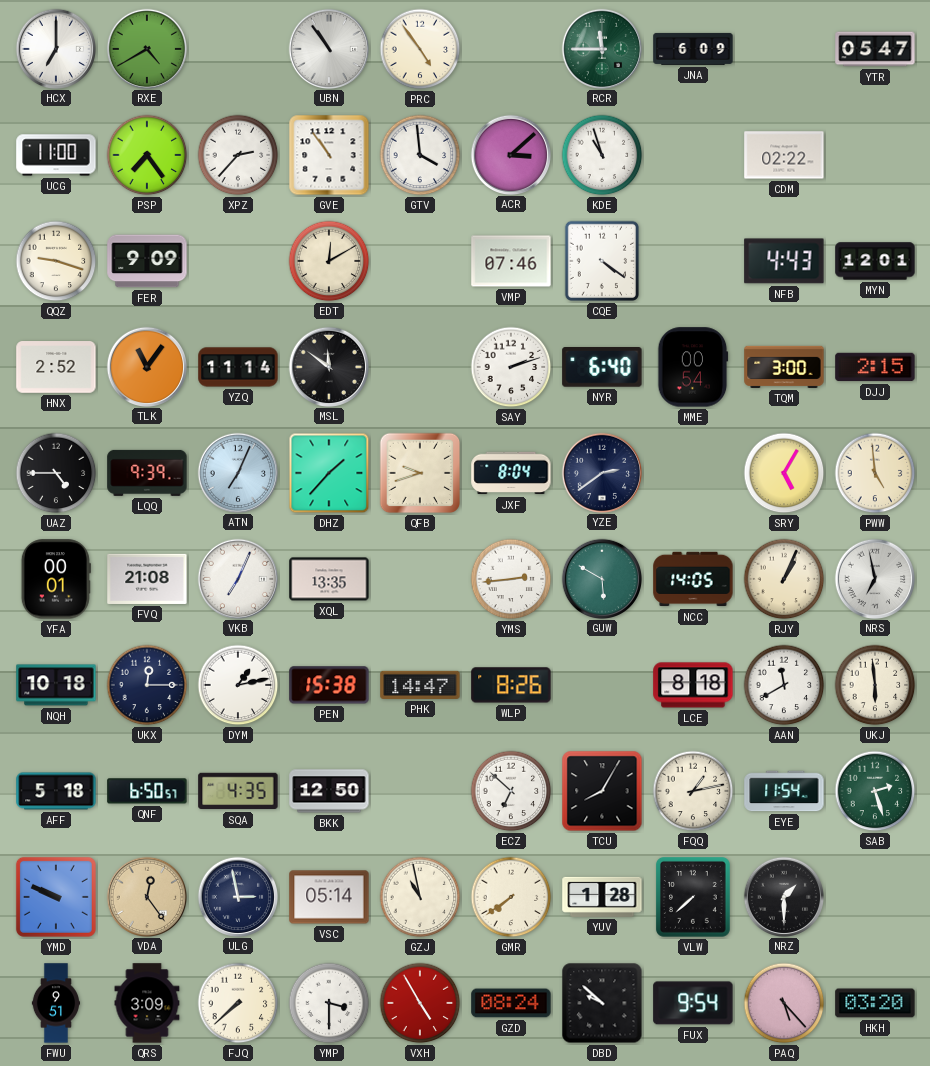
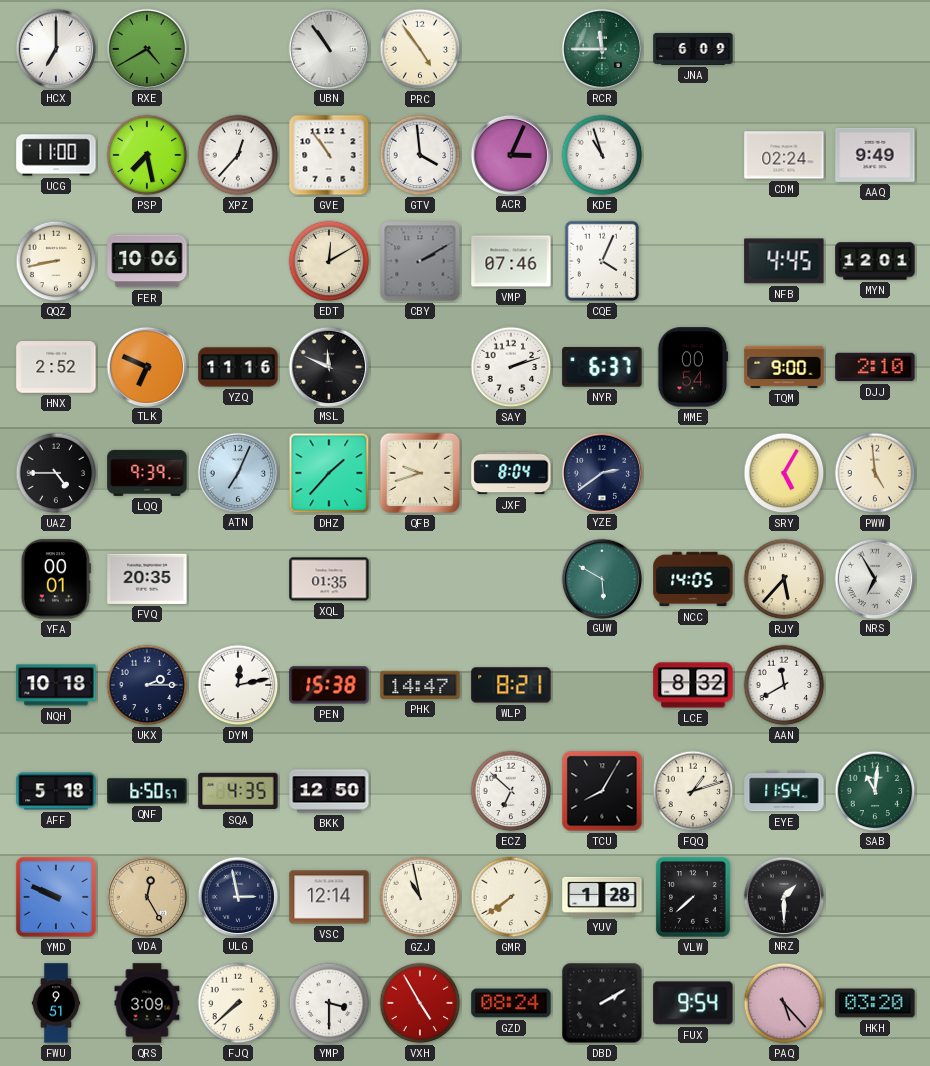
YTR: 05:47 -> none
PSP: 7:24 -> 7:28
XPZ: 2:37 -> 12:37
ACR: 3:08 -> 3:04
CDM: 02:22 -> 02:24
AAQ: none -> 9:49
QQZ: 9:18 -> 8:43
FER: 9:09 -> 10:06
CBY: none -> 2:10
CQE: 4:21 -> 4:04
NFB: 4:43 -> 4:45
TLK: 11:06 -> 6:49
YZQ: 11:14 -> 11:16
MSL: 11:51 -> 11:49
NYR: 6:40 -> 6:37
TQM: 3:00 -> 9:00
DJJ: 2:15 -> 2:10
FVQ: 21:08 -> 20:35
VKB: 7:04 -> none
XQL: 13:35 -> 01:35
YMS: 2:44 -> none
RJY: 1:04 -> 5:37
NRS: 6:58 -> 6:55
UKX: 12:15 -> 2:15
DYM: 1:13 -> 12:13
WLP: 8:26 -> 8:21
LCE: 8:18 -> 8:32
UKJ: 5:59 -> none
FQQ: 1:13 -> 1:12
SAB: 2:27 -> 11:01
VDA: 12:24 -> 12:25
VSC: 05:14 -> 12:14
DBD: 9:52 -> 2:10
